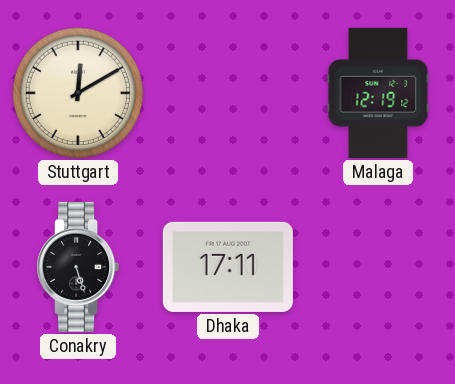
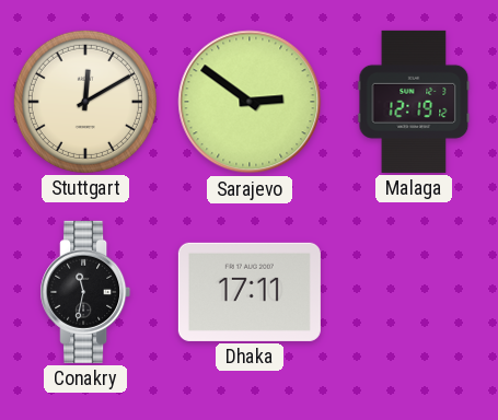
Sarajevo: none -> 2:51
Conakry: 5:27 -> 11:32
